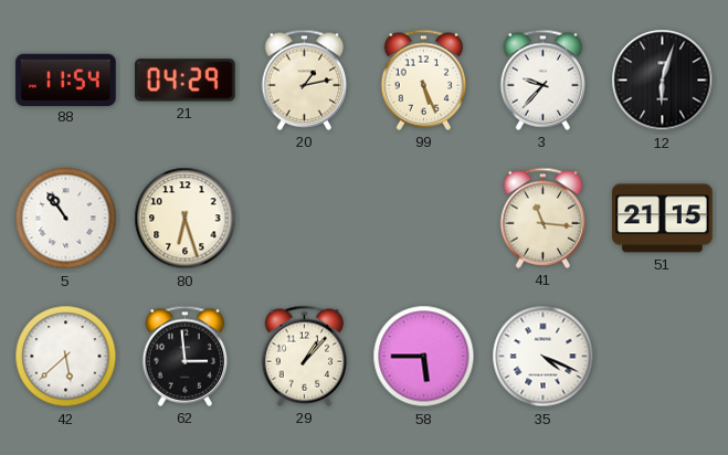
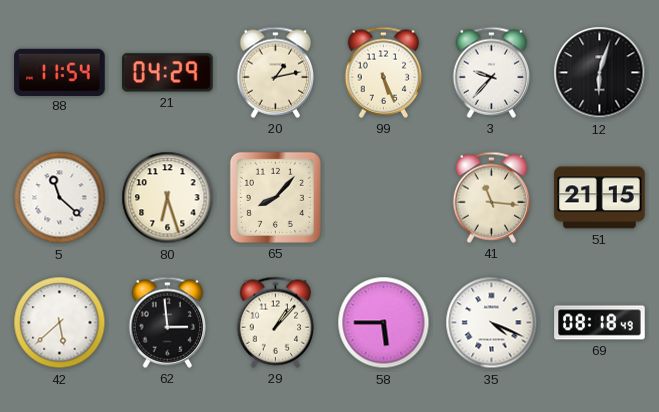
5: 10:54 -> 11:22
65: none -> 8:07
69: none -> 08:18
